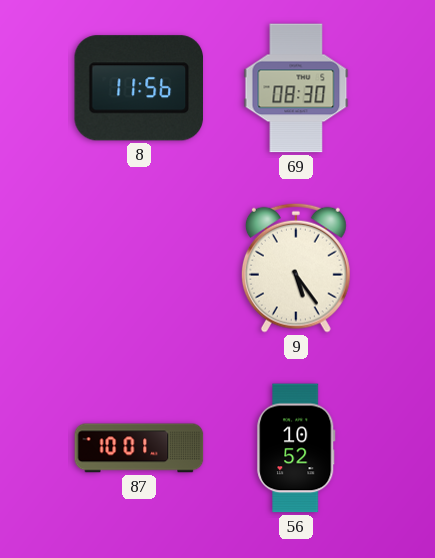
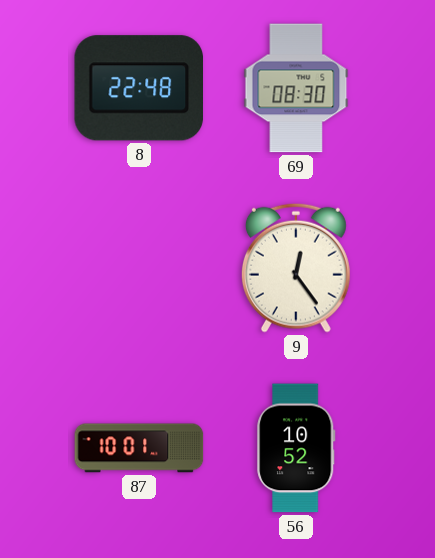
8: 11:56 -> 22:48
9: 5:24 -> 12:24
